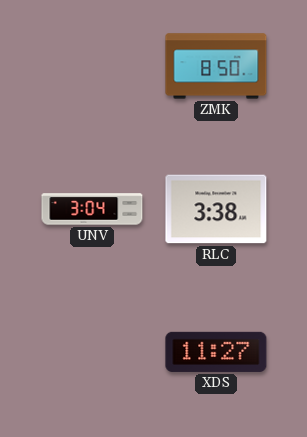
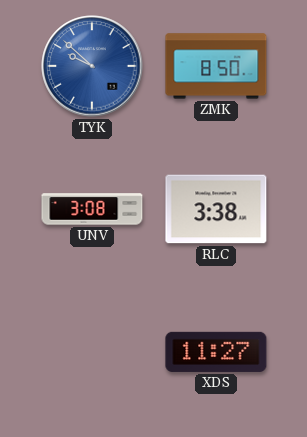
TYK: none -> 9:52
UNV: 3:04 -> 3:08
